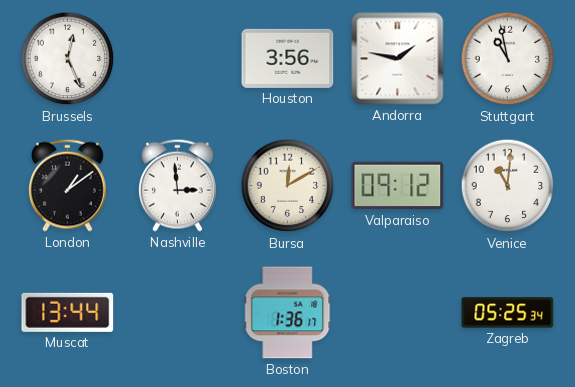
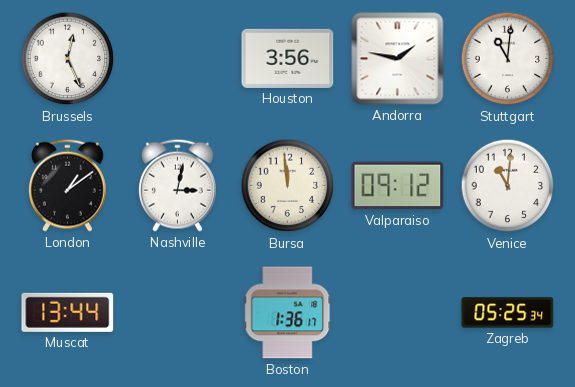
Stuttgart: 10:58 -> 11:01
Nashville: 2:59 -> 3:02
Bursa: 12:10 -> 11:59
